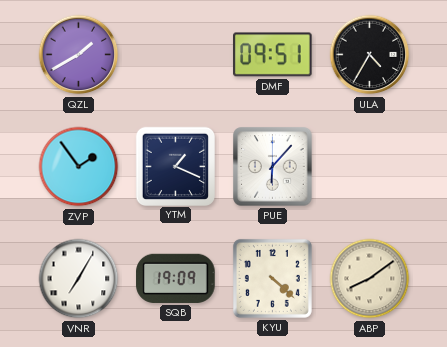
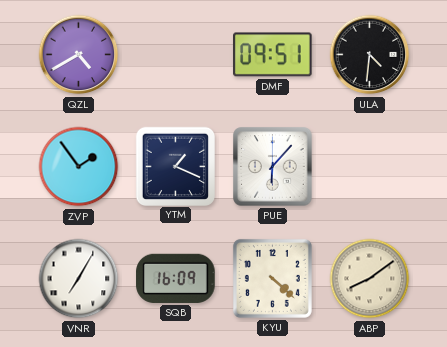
QZL: 1:40 -> 4:40
ULA: 4:35 -> 4:31
SQB: 19:09 -> 16:09
